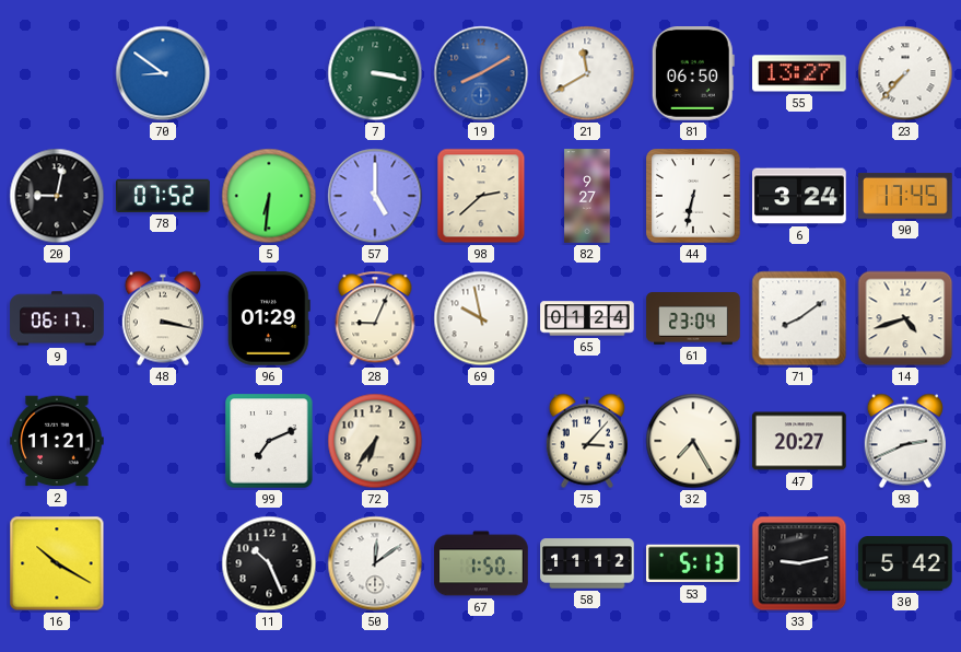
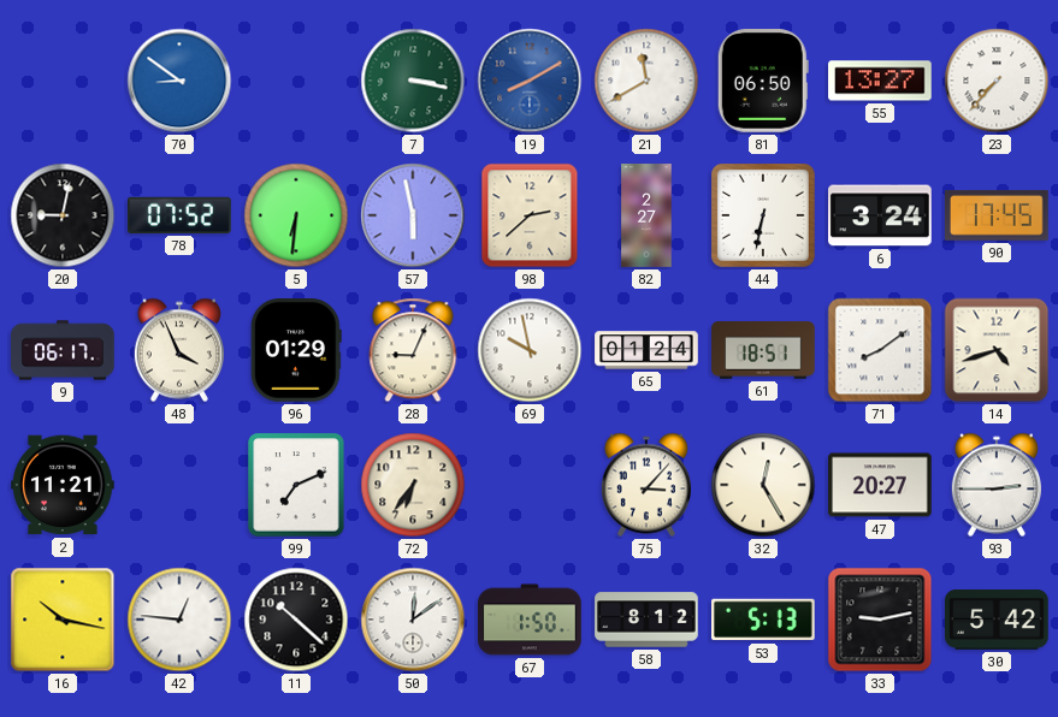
57: 5:00 -> 5:58
82: 9:27 -> 2:27
48: 3:17 -> 3:56
61: 23:04 -> 18:51
32: 7:25 -> 12:25
93: 2:41 -> 2:45
16: 10:20 -> 10:17
42: none -> 12:46
11: 10:26 -> 10:22
58: 11:12 -> 8:12
